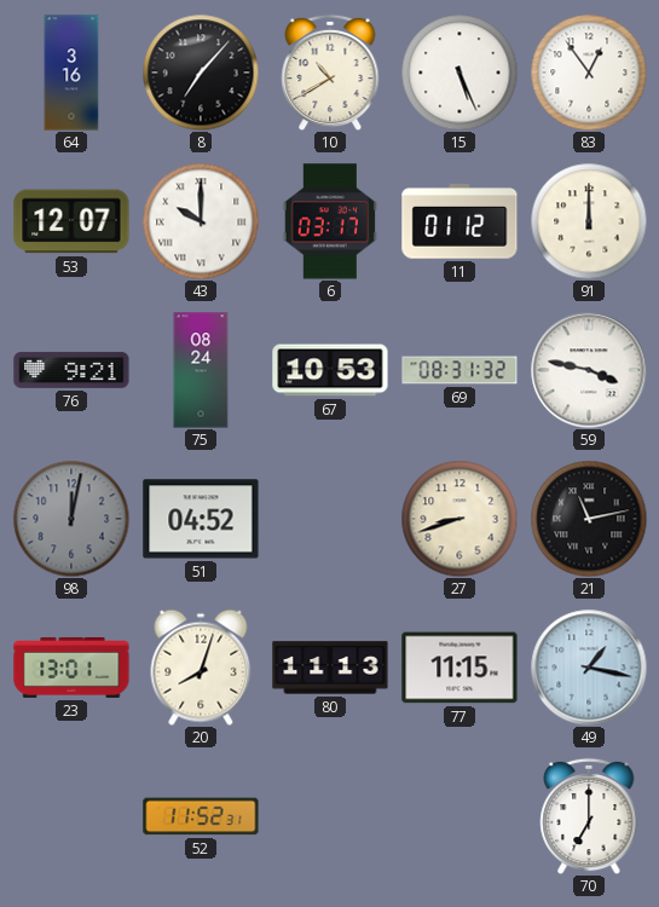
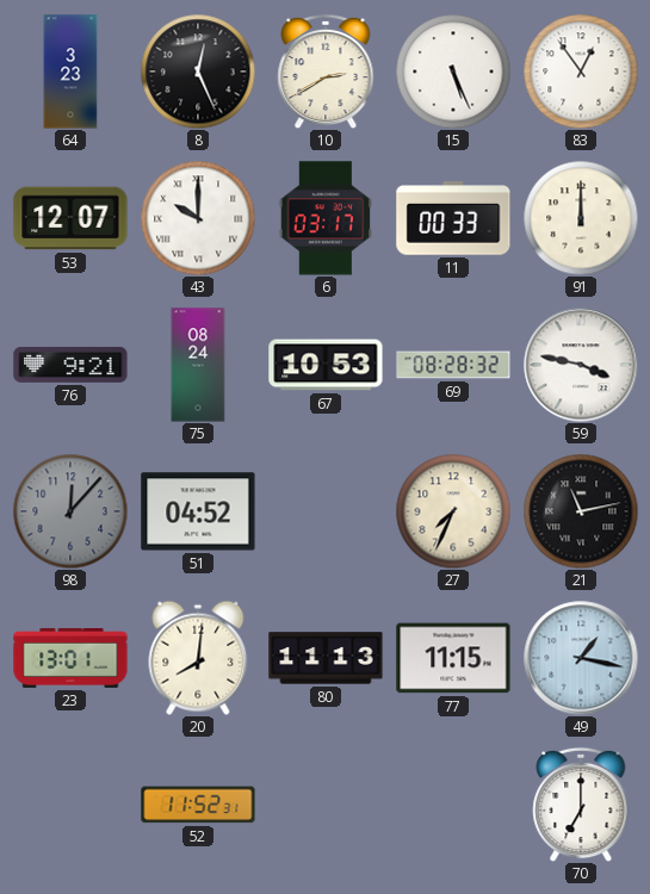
64: 3:16 -> 3:23
8: 7:07 -> 12:26
10: 10:40 -> 2:40
11: 01:12 -> 00:33
69: 08:31 -> 08:28
98: 12:02 -> 12:07
27: 8:42 -> 7:34
20: 8:03 -> 8:01
